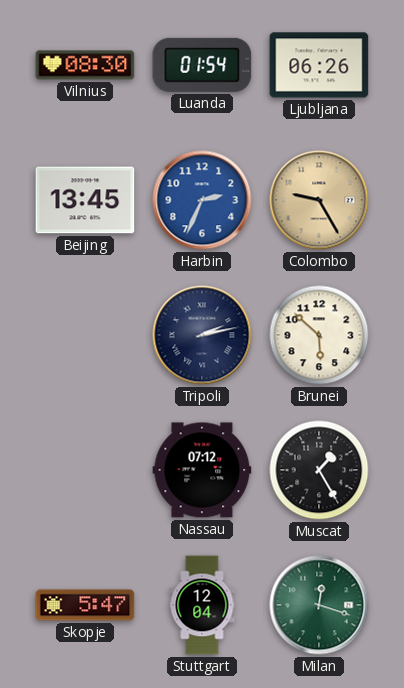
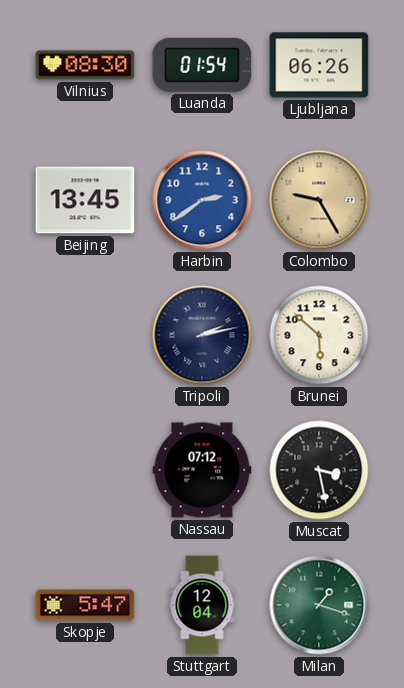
Harbin: 2:34 -> 2:39
Muscat: 1:25 -> 3:28
Milan: 12:18 -> 1:18
